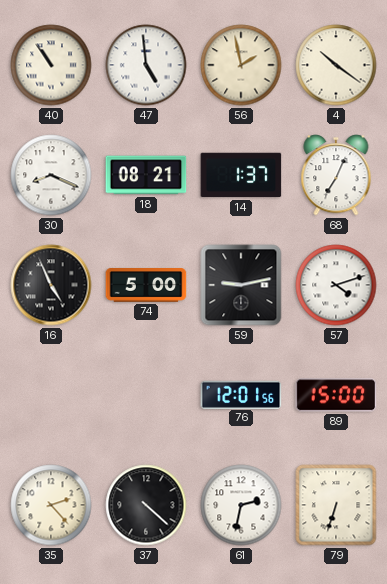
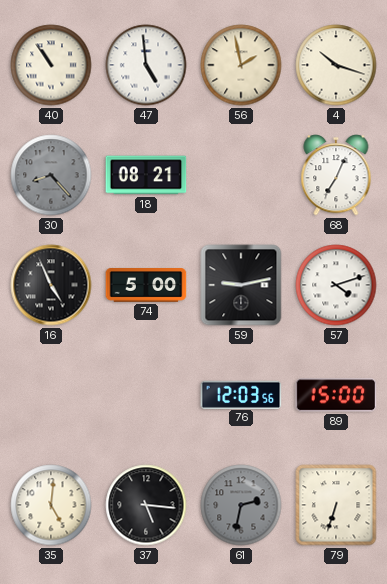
4: 10:21 -> 10:18
30: 8:19 -> 8:23
30 dial: white -> grey
14: 1:37 -> none
76: 12:01 -> 12:03
35: 2:23 -> 5:01
37: 4:22 -> 5:16
61 dial: white -> grey
